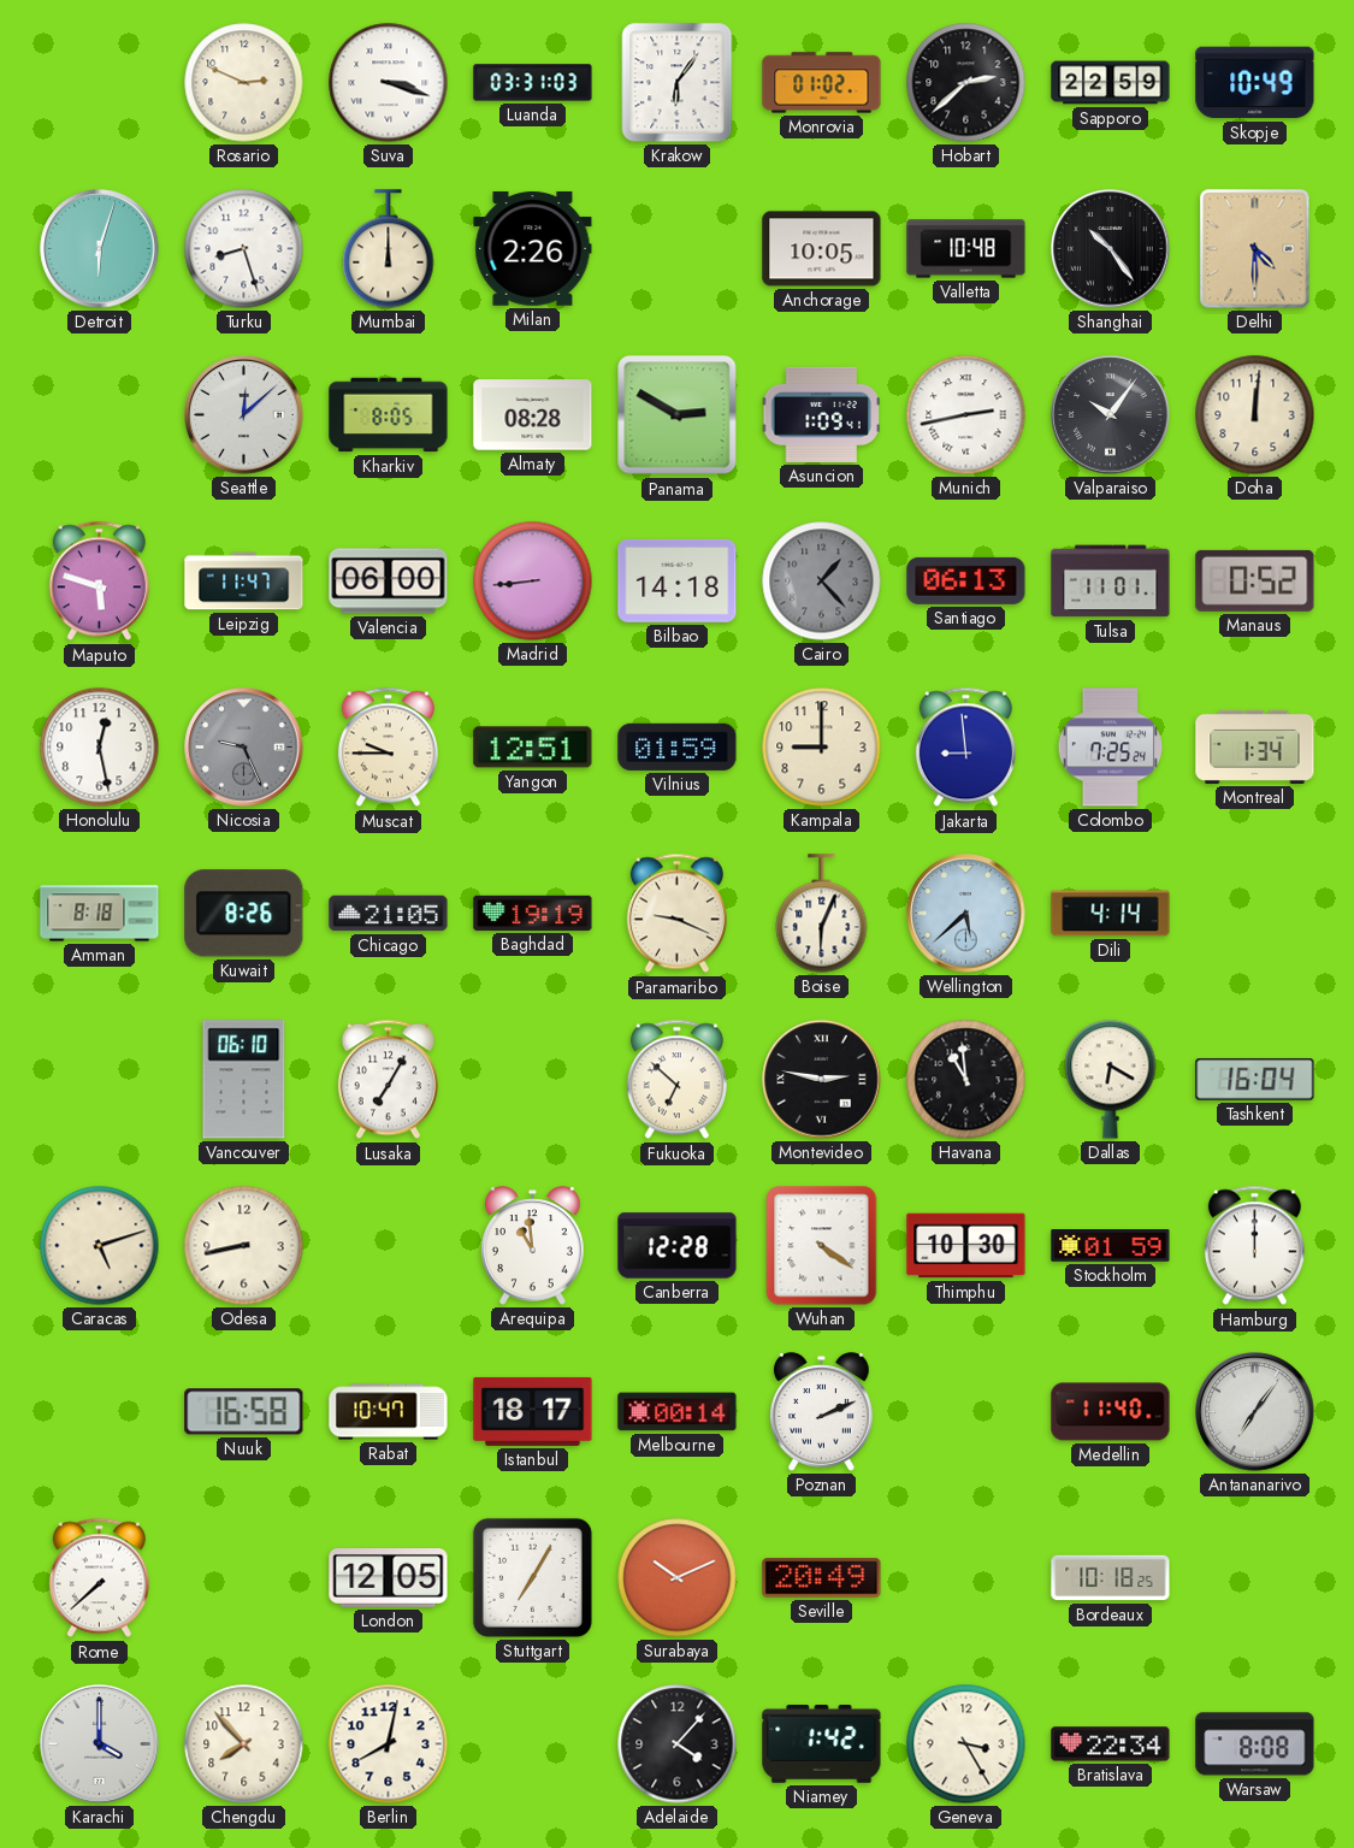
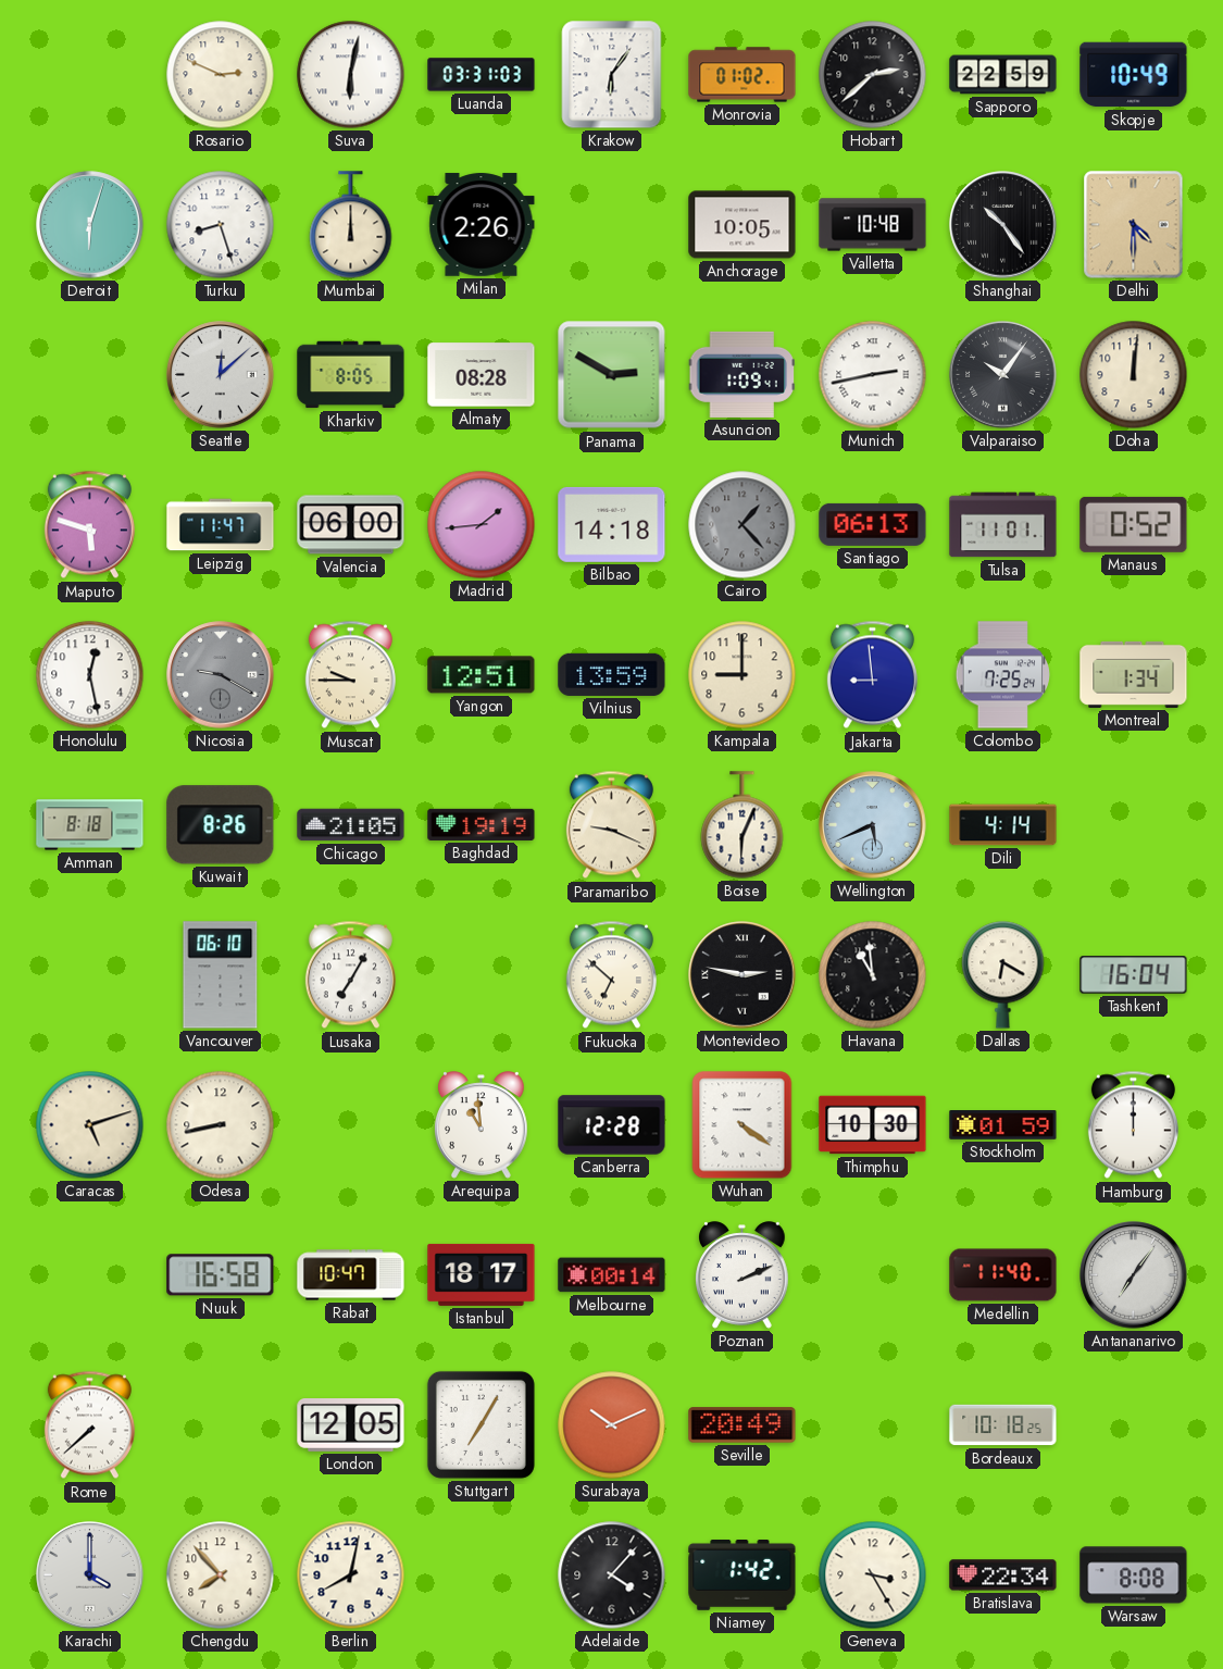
Suva: 3:18 -> 6:02
Madrid: 8:44 -> 1:44
Nicosia: 9:26 -> 9:20
Vilnius: 01:59 -> 13:59
Wellington: 5:38 -> 5:41
